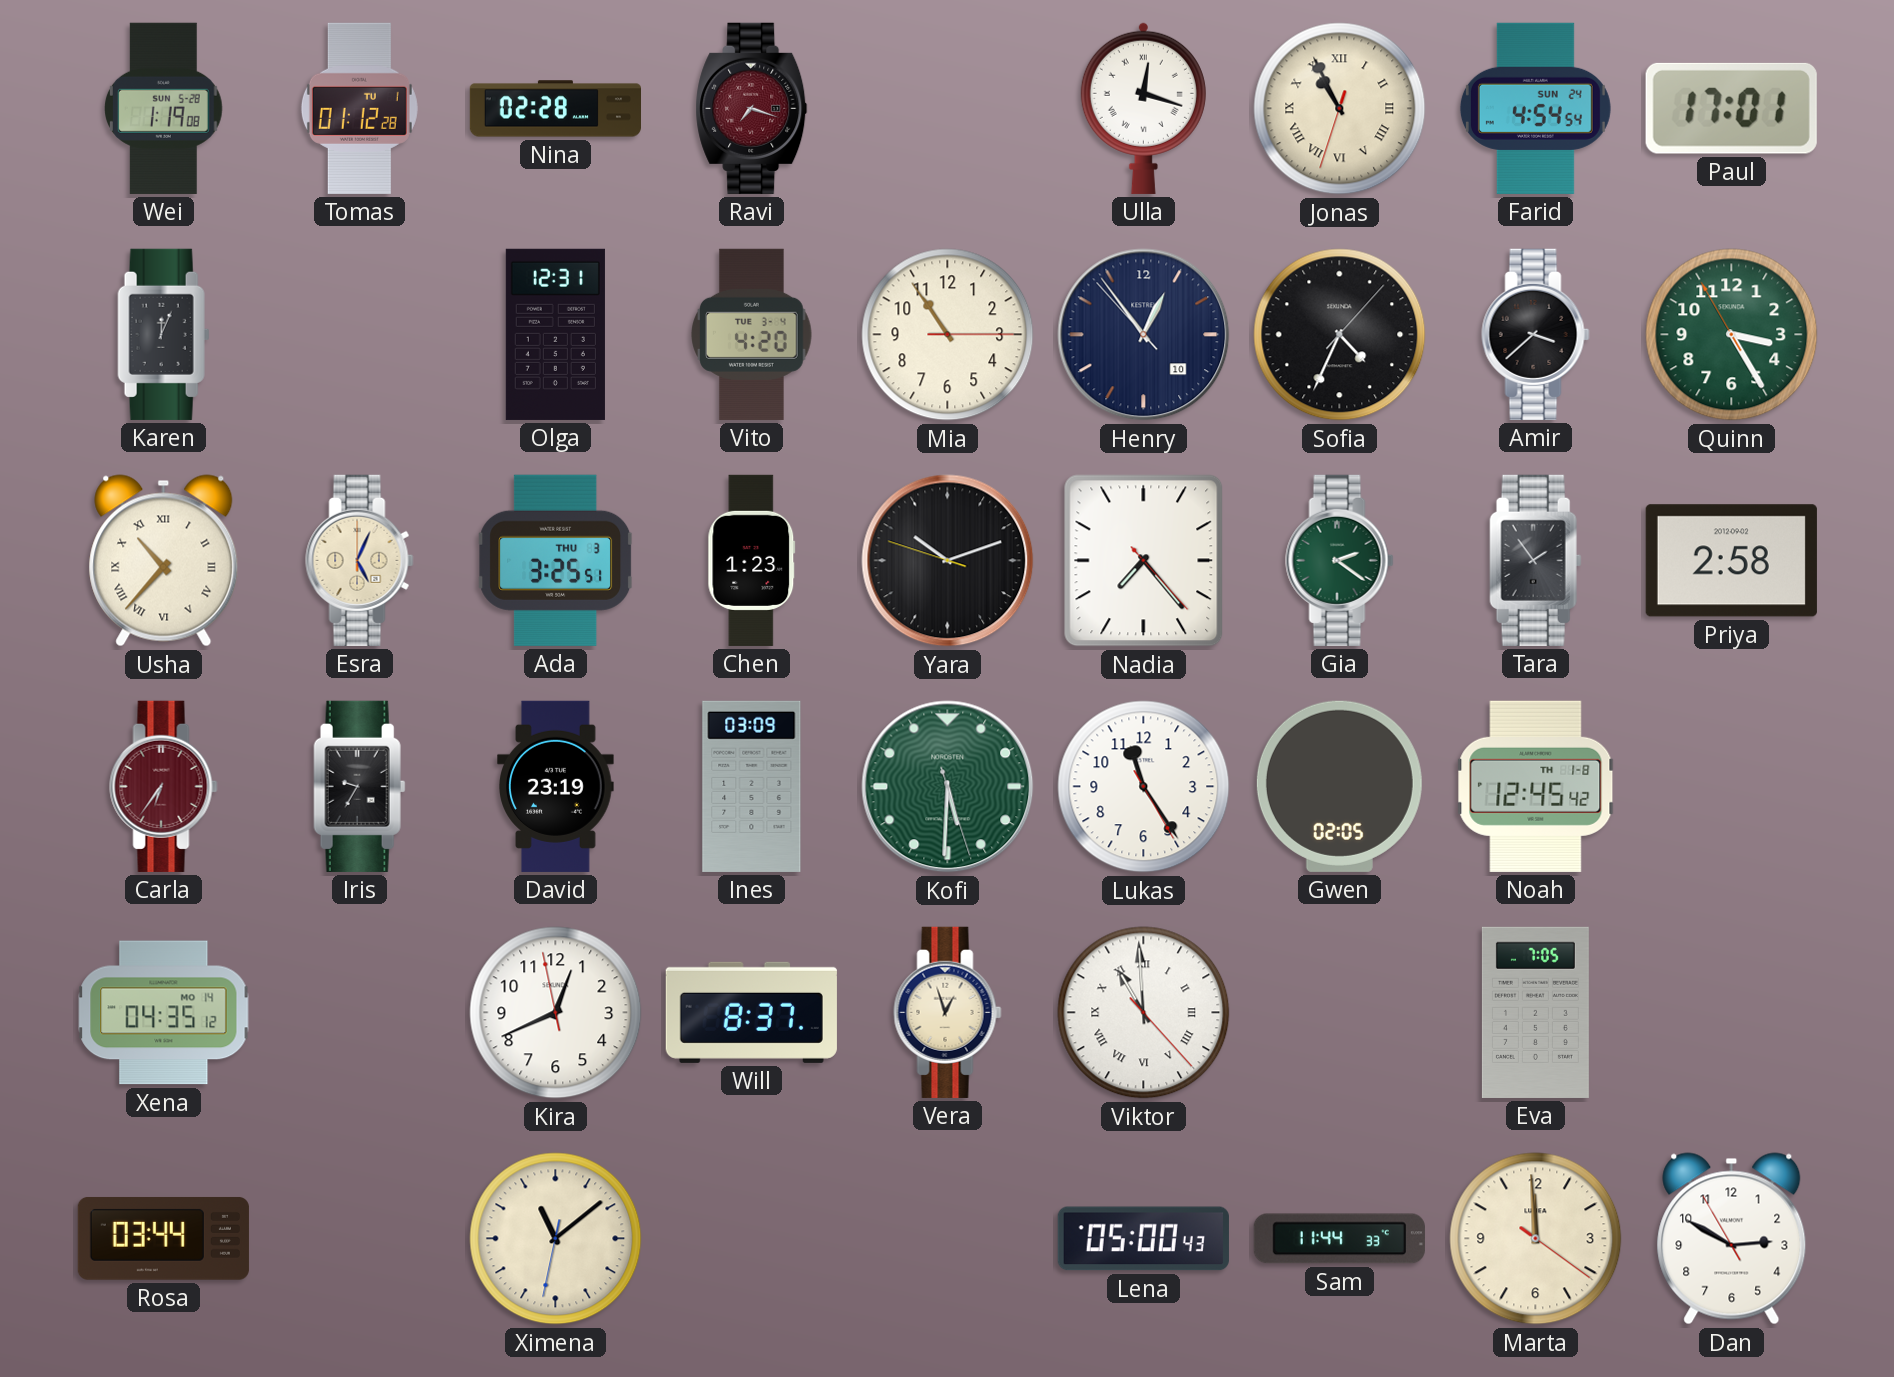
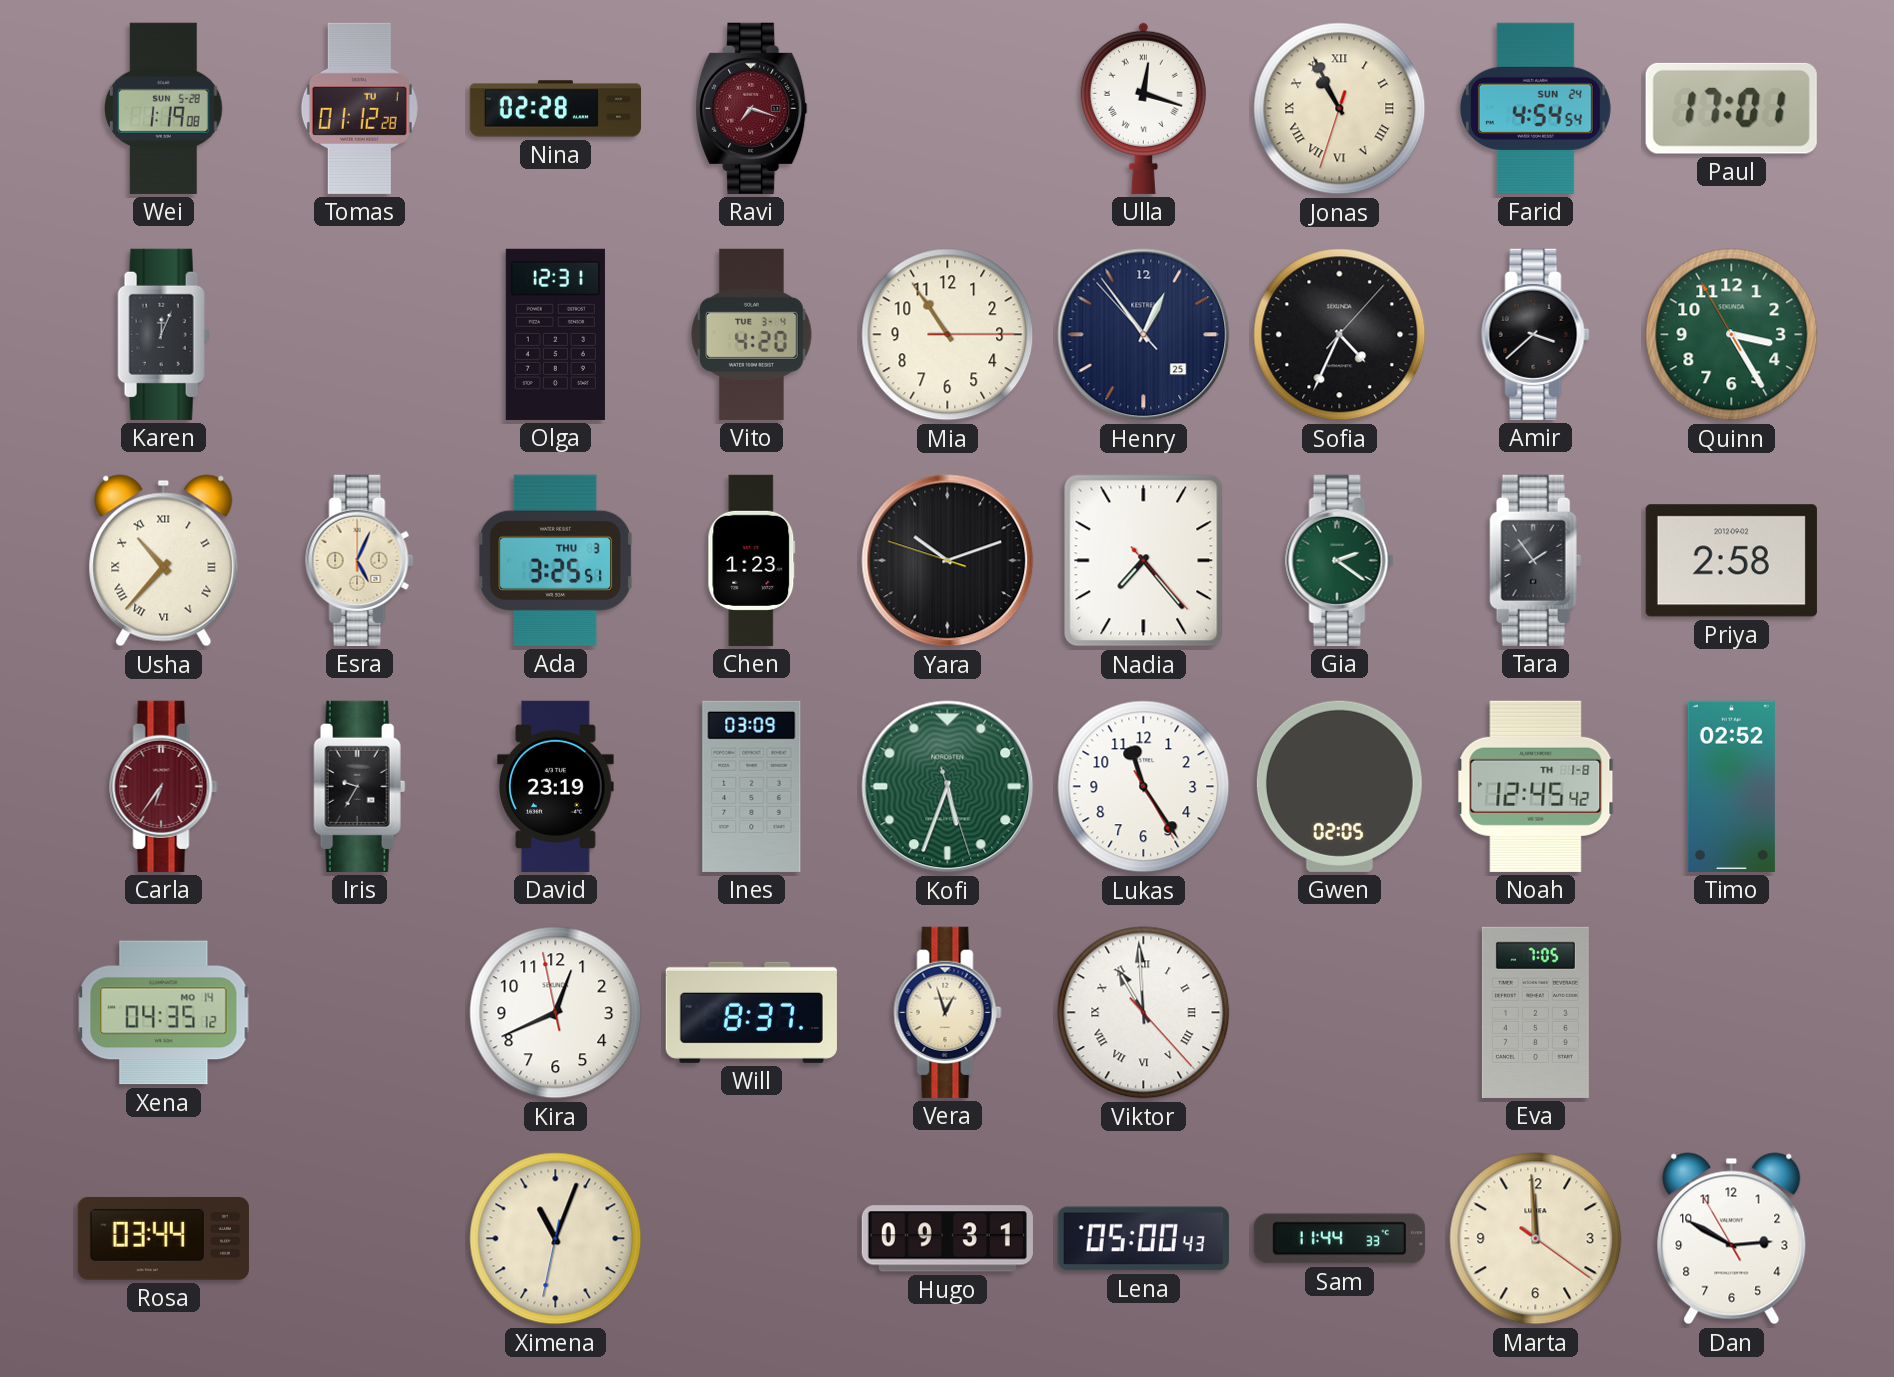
Henry date: 10 -> 25
Kofi: 5:30 -> 5:33
Timo: none -> 02:52
Ximena: 11:08 -> 11:03
Hugo: none -> 09:31
